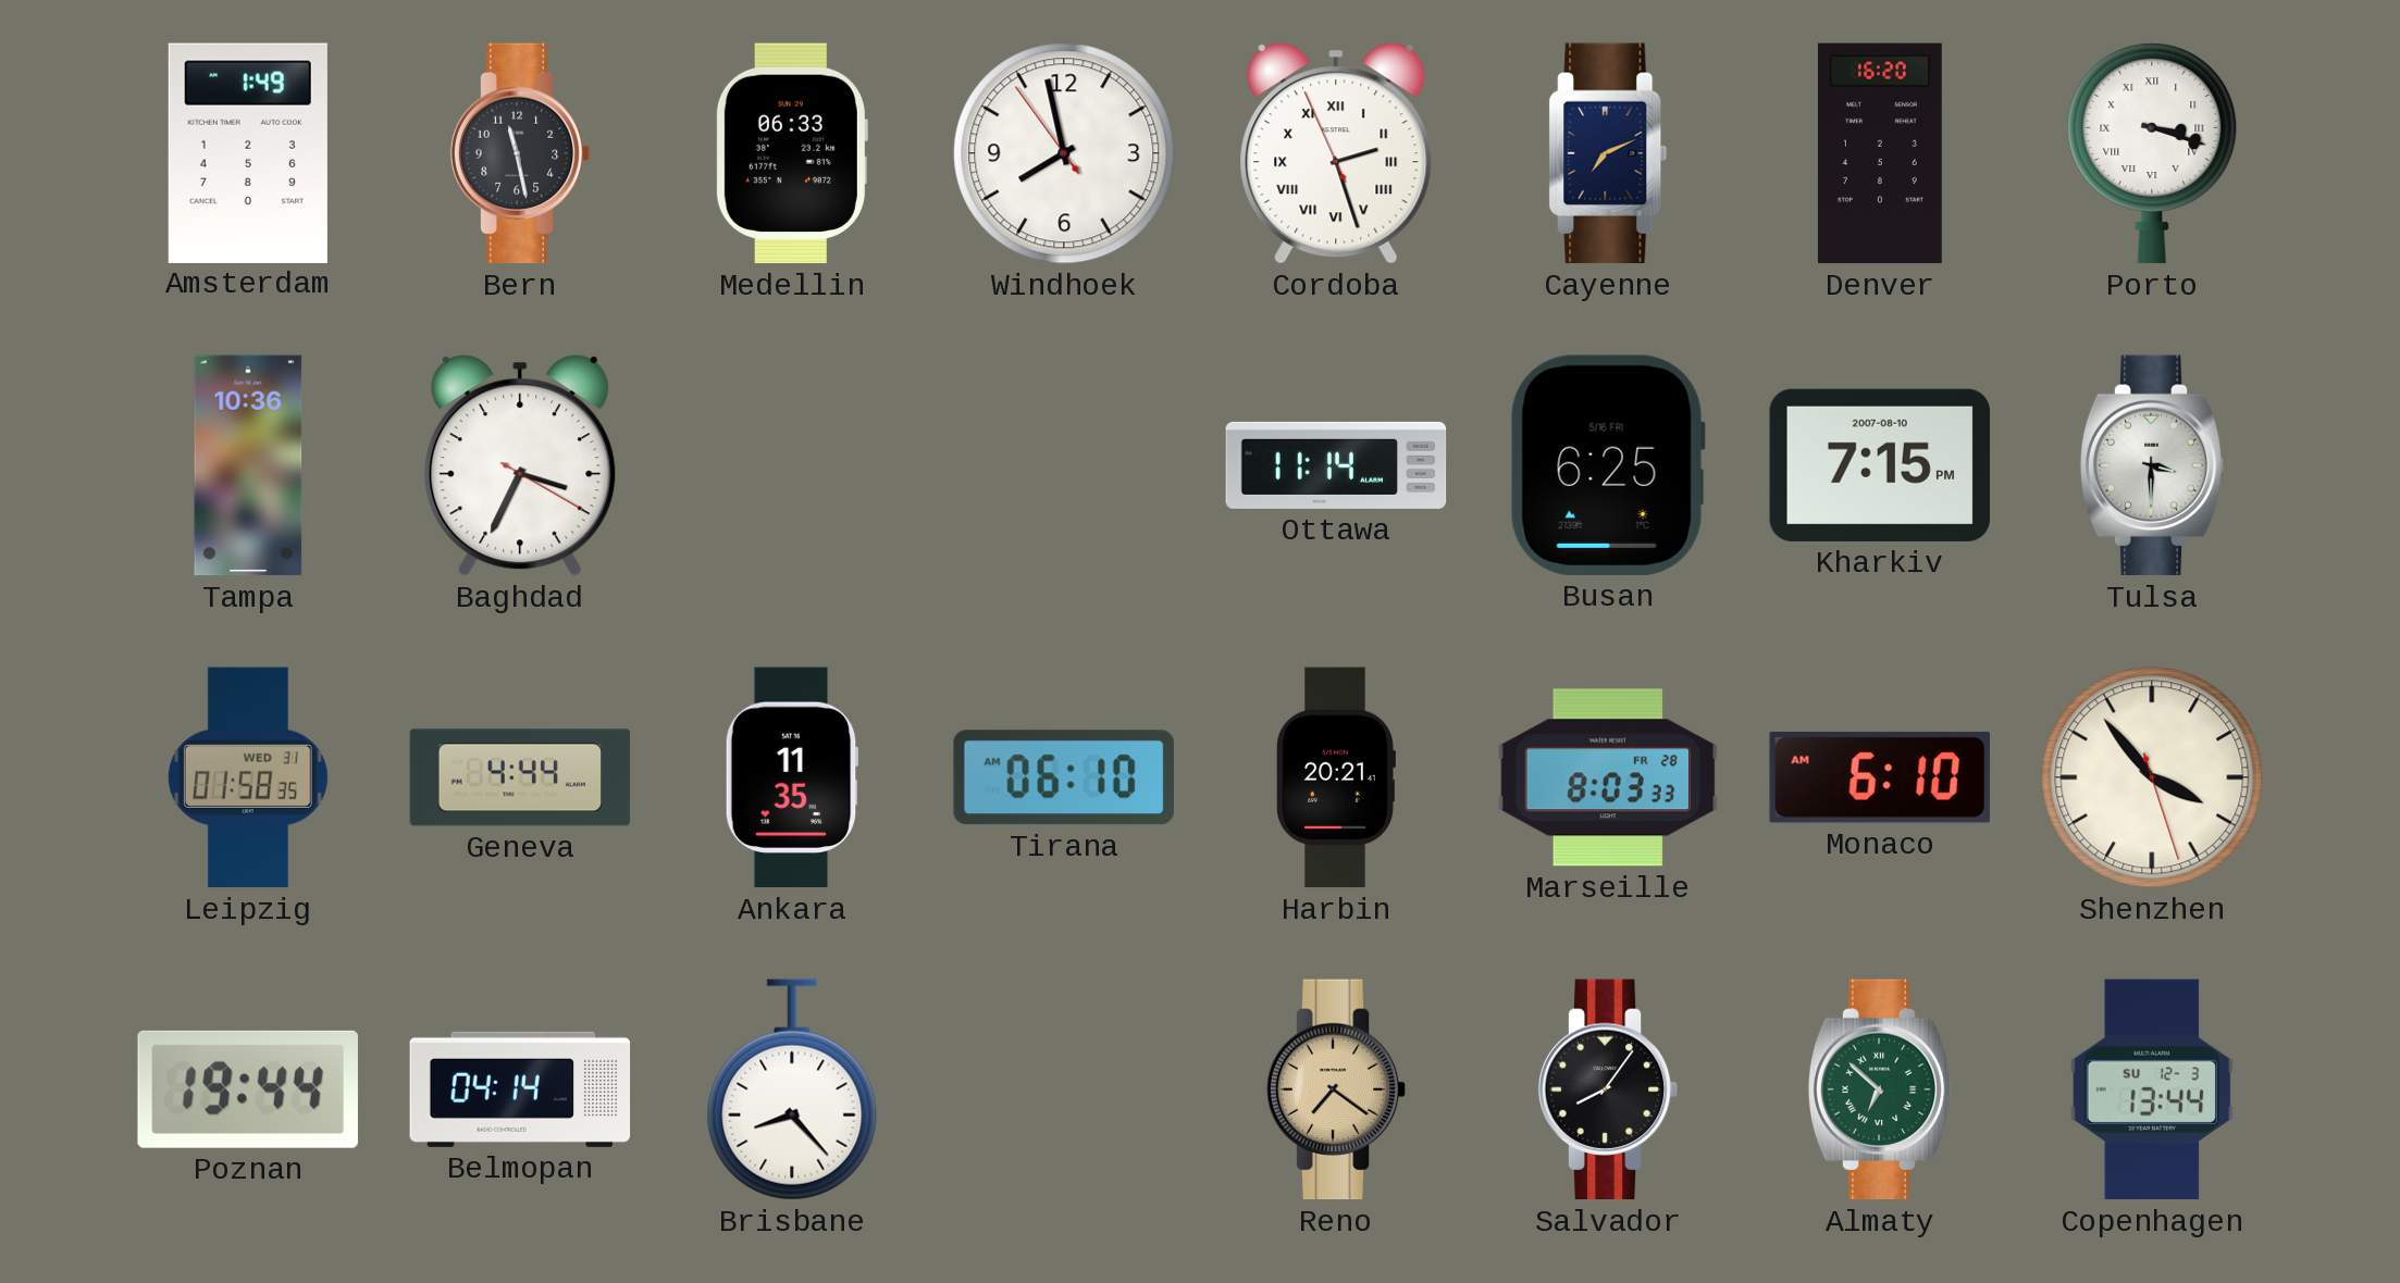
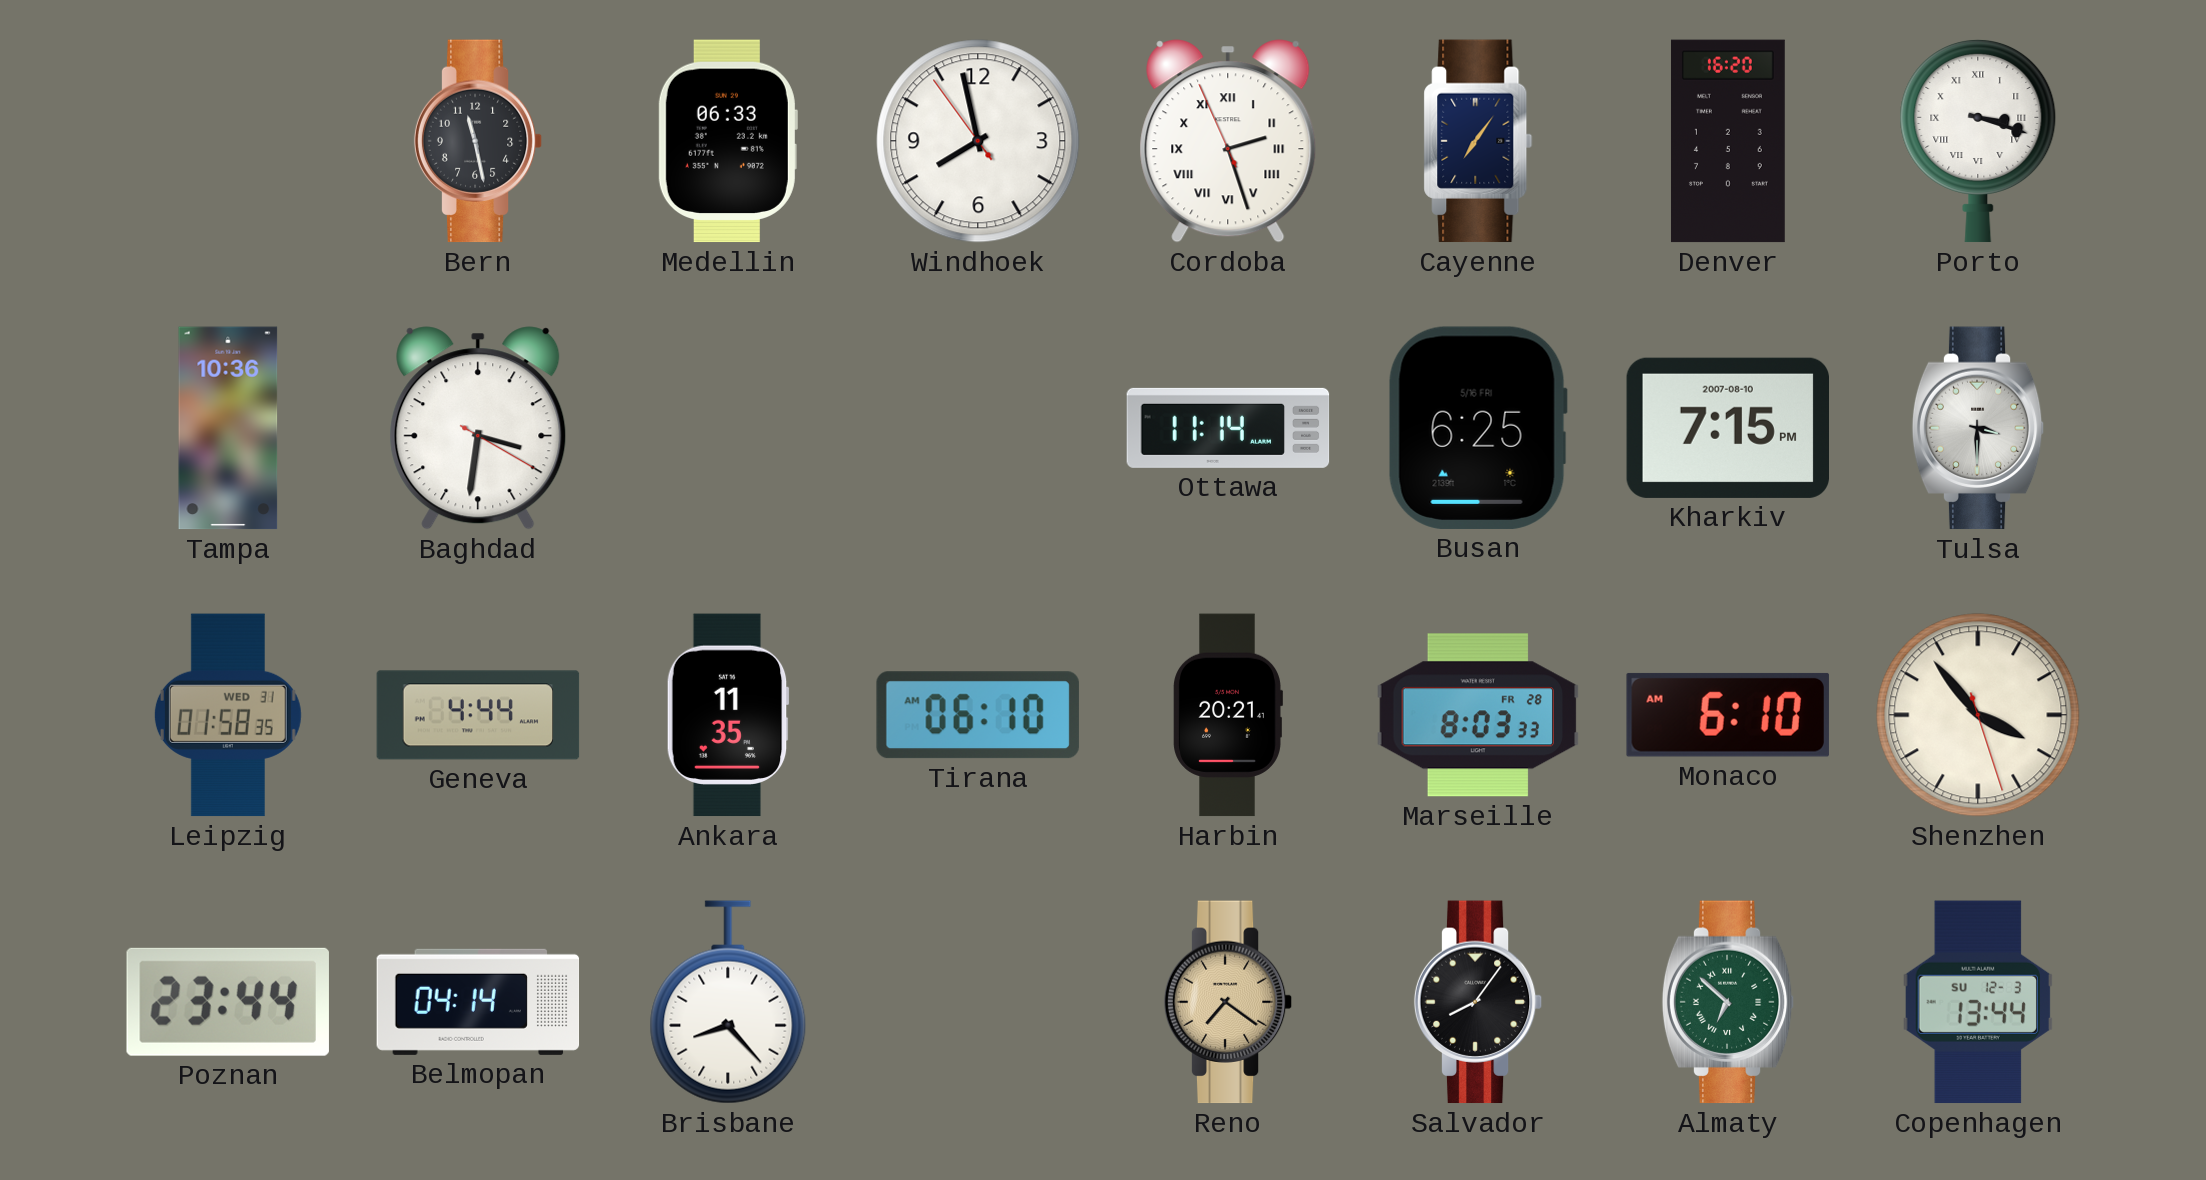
Amsterdam: 1:49 -> none
Cayenne: 7:11 -> 7:06
Baghdad: 3:34 -> 3:31
Poznan: 19:44 -> 23:44
